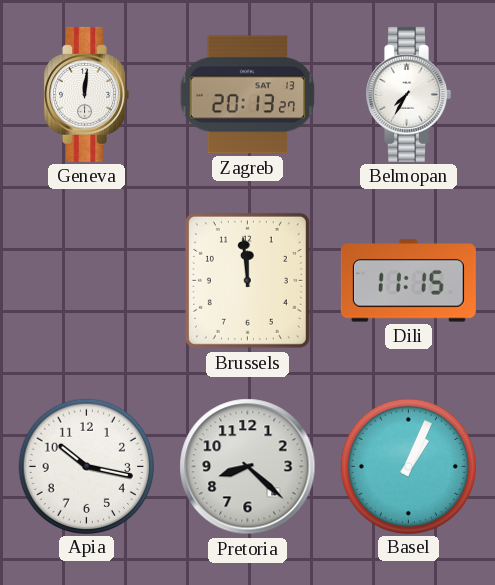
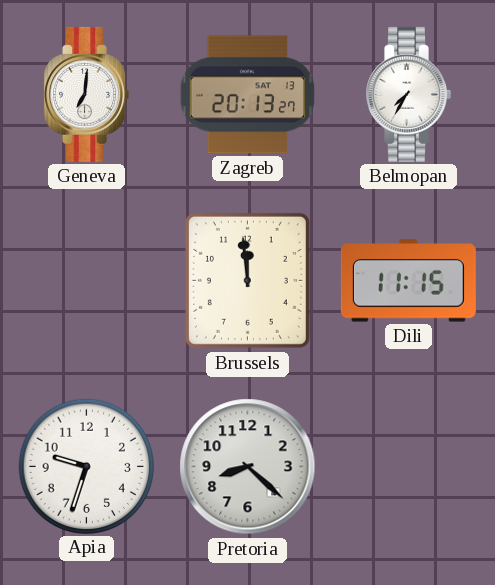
Geneva: 12:01 -> 7:01
Apia: 10:17 -> 9:33
Basel: 1:04 -> none
